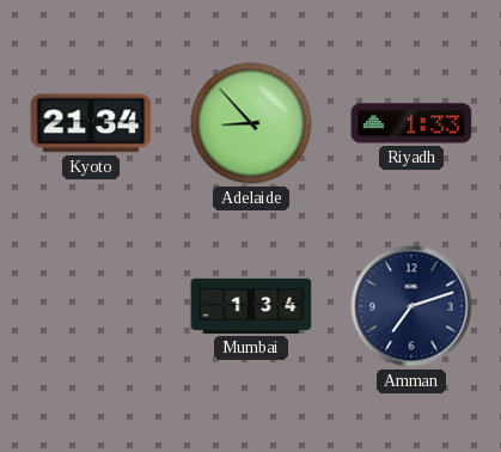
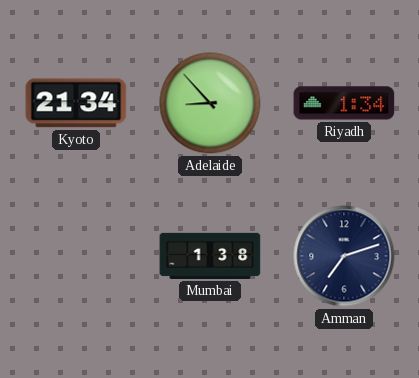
Riyadh: 1:33 -> 1:34
Mumbai: 1:34 -> 1:38
